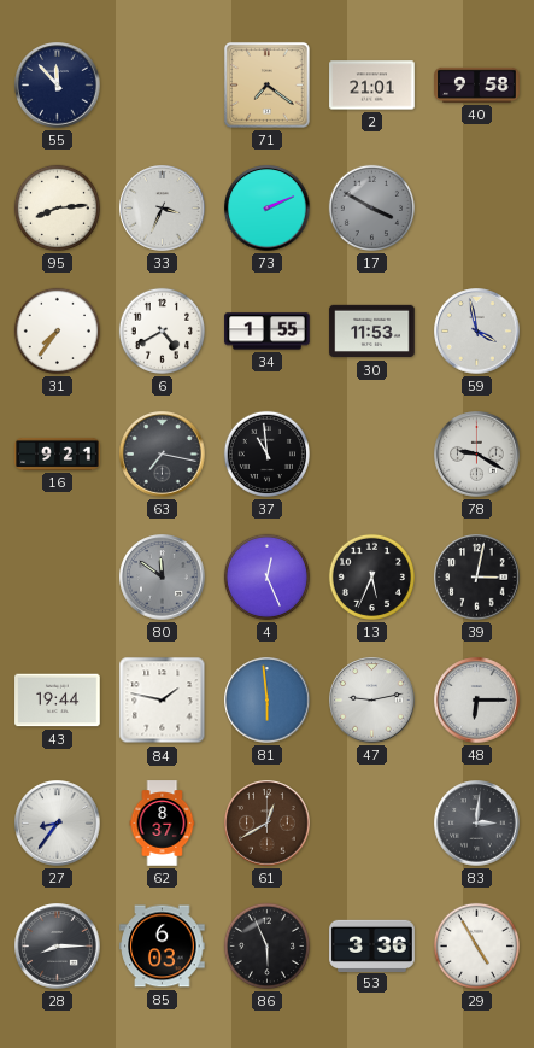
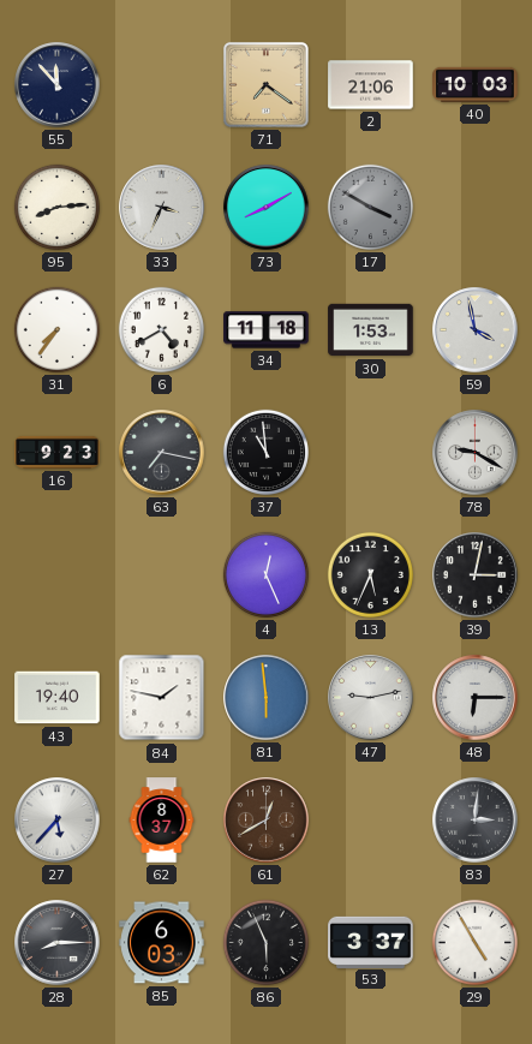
2: 21:01 -> 21:06
40: 9:58 -> 10:03
73: 2:11 -> 8:10
34: 1:55 -> 11:18
30: 11:53 -> 1:53
16: 9:21 -> 9:23
80: 11:51 -> none
43: 19:44 -> 19:40
27: 8:36 -> 5:37
53: 3:36 -> 3:37
